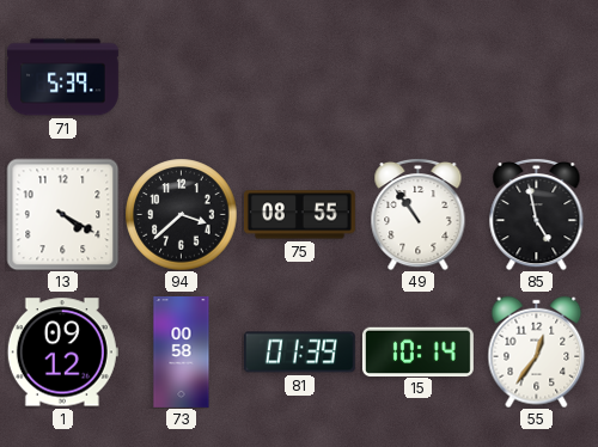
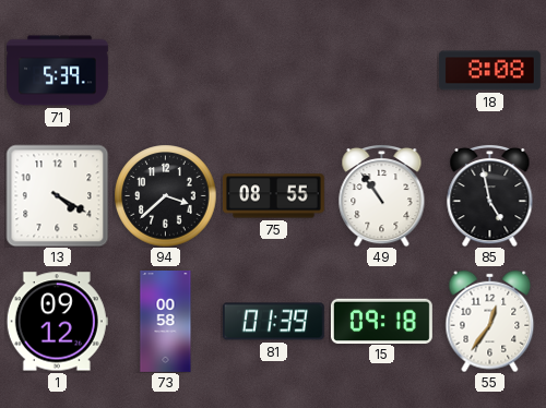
18: none -> 8:08
15: 10:14 -> 09:18
